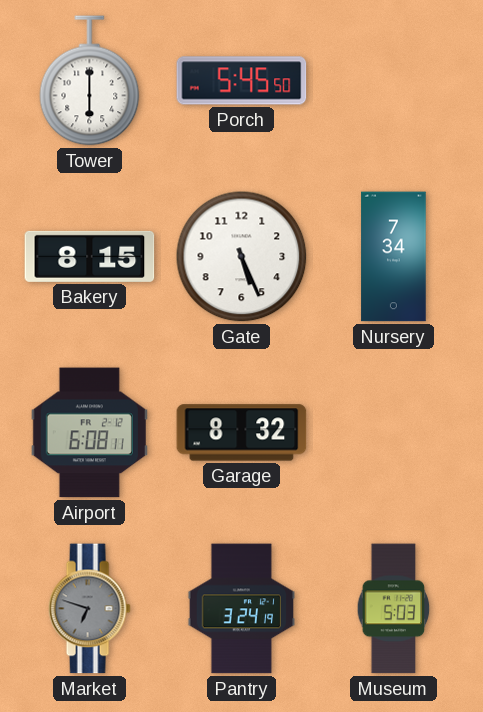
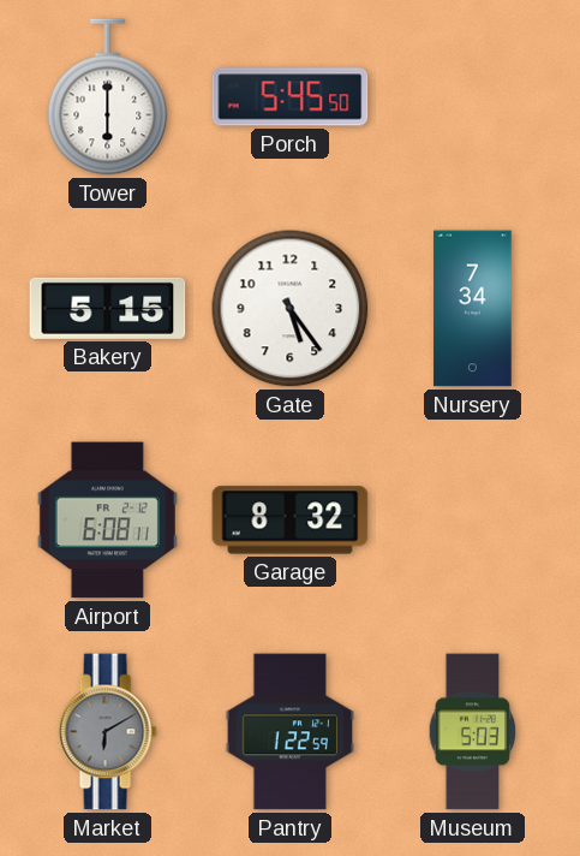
Bakery: 8:15 -> 5:15
Gate: 5:26 -> 5:24
Market: 6:48 -> 6:10
Pantry: 3:24 -> 1:22
